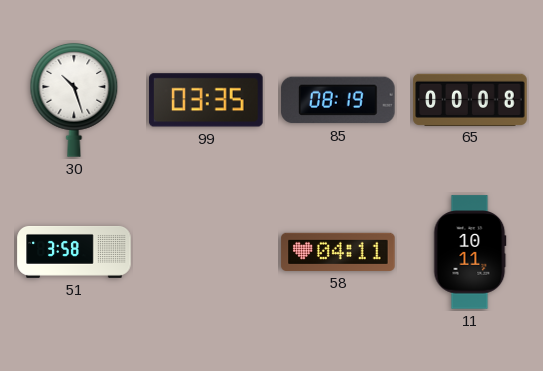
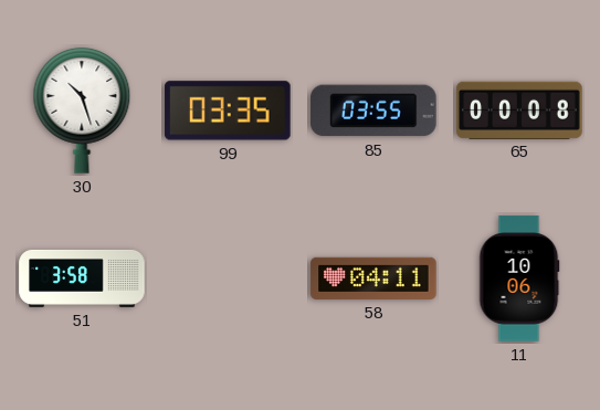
85: 08:19 -> 03:55
11: 10:11 -> 10:06
